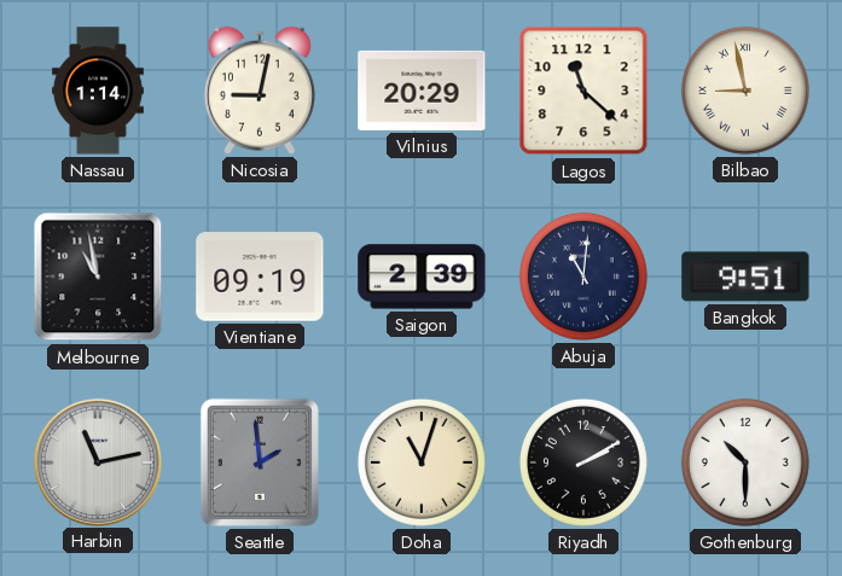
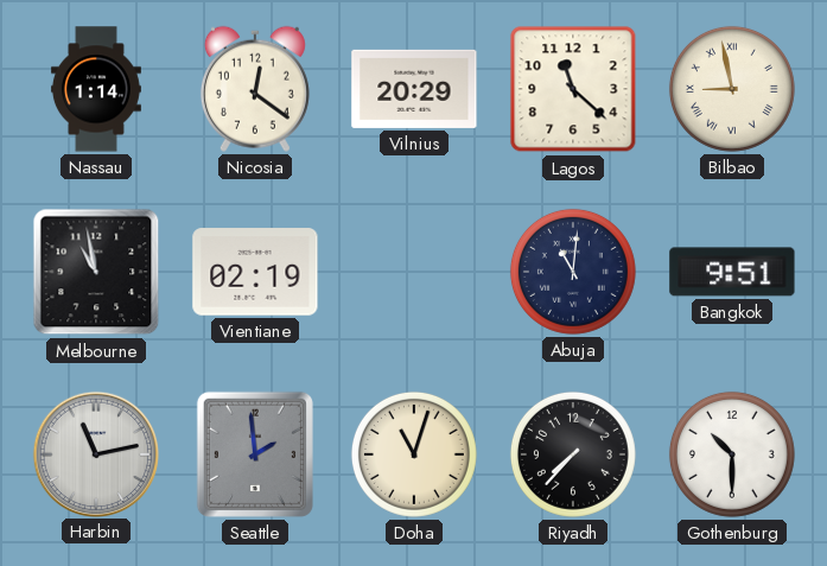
Nicosia: 9:02 -> 12:21
Vientiane: 09:19 -> 02:19
Saigon: 2:39 -> none
Riyadh: 2:10 -> 7:37
